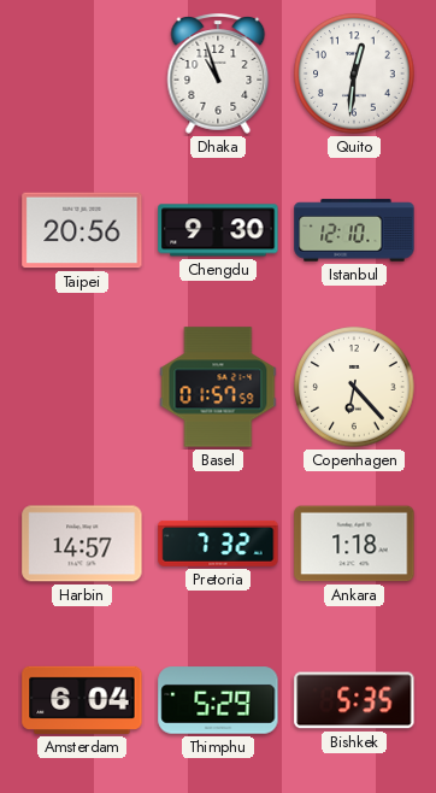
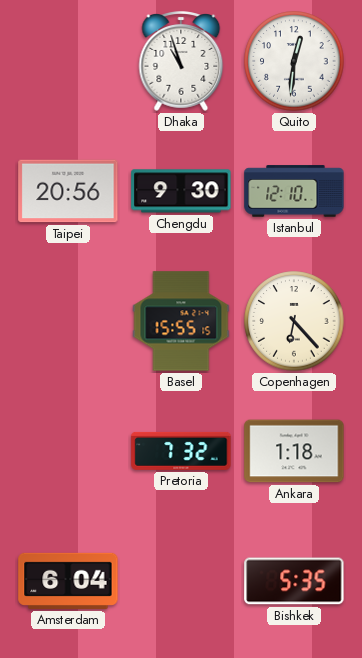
Basel: 01:57 -> 15:55
Harbin: 14:57 -> none
Thimphu: 5:29 -> none
